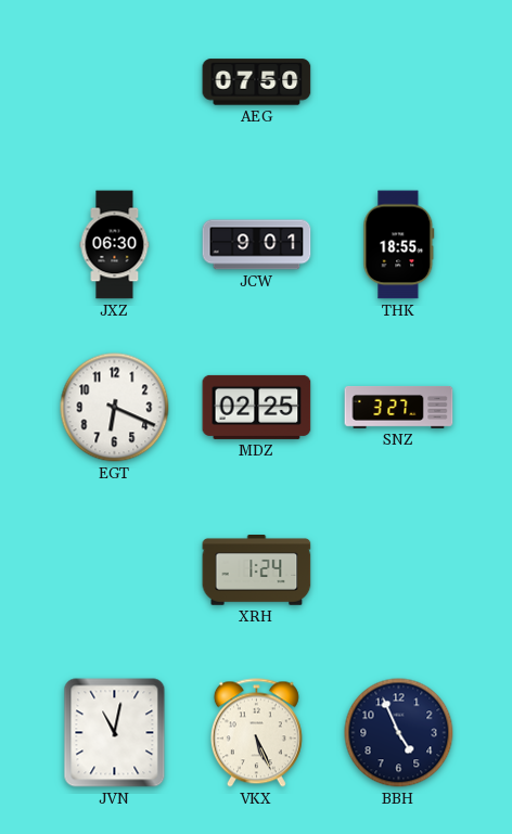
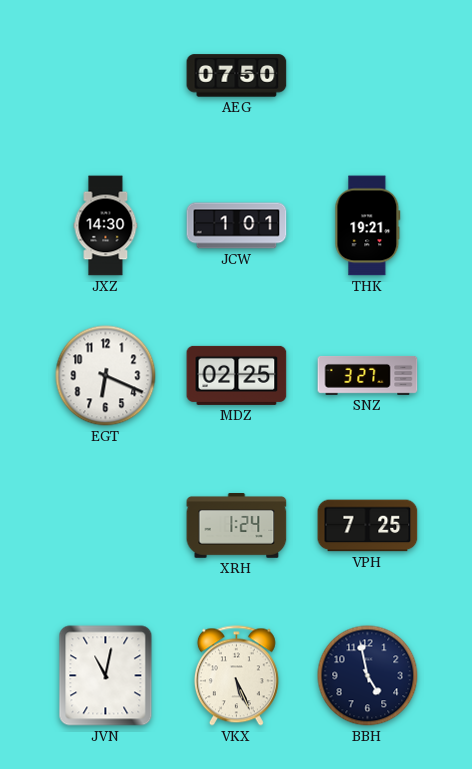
JXZ: 06:30 -> 14:30
JCW: 9:01 -> 1:01
THK: 18:55 -> 19:21
VPH: none -> 7:25
BBH: 4:56 -> 4:58
